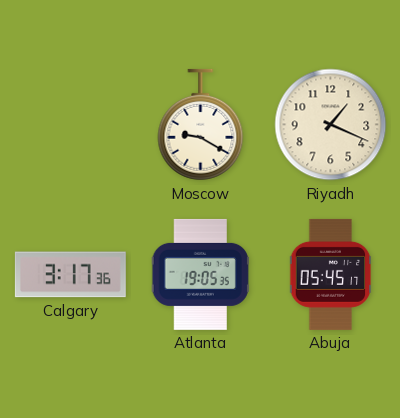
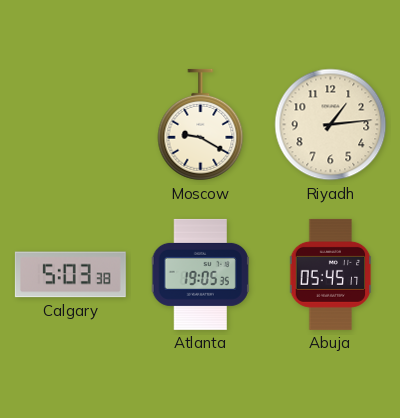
Riyadh: 1:19 -> 1:14
Calgary: 3:17 -> 5:03
